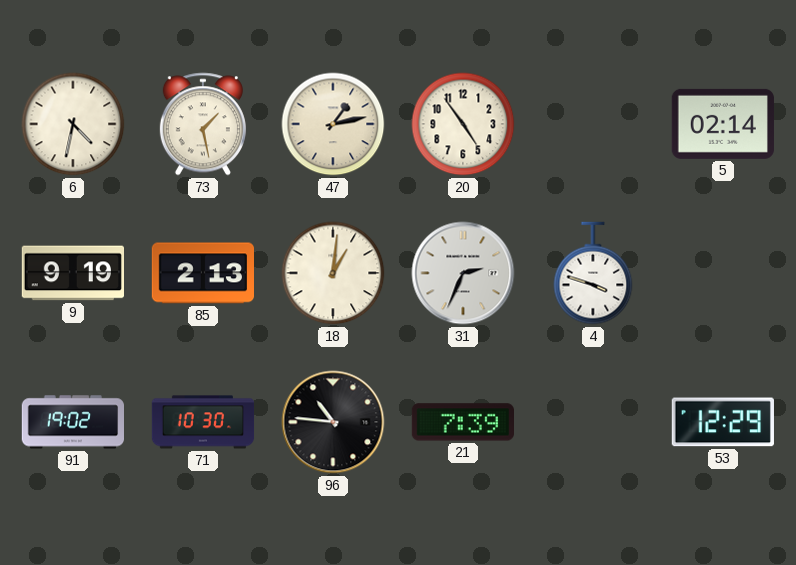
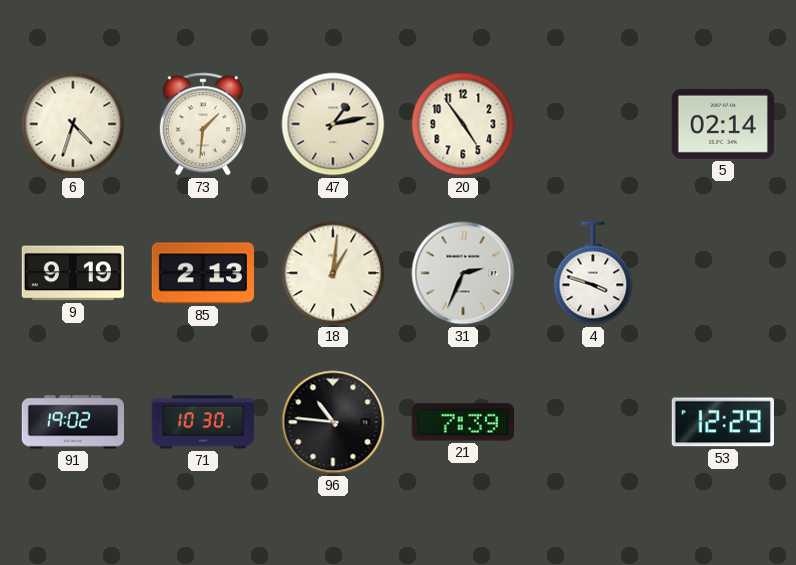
6: 4:32 -> 4:33
73: 1:28 -> 1:31
